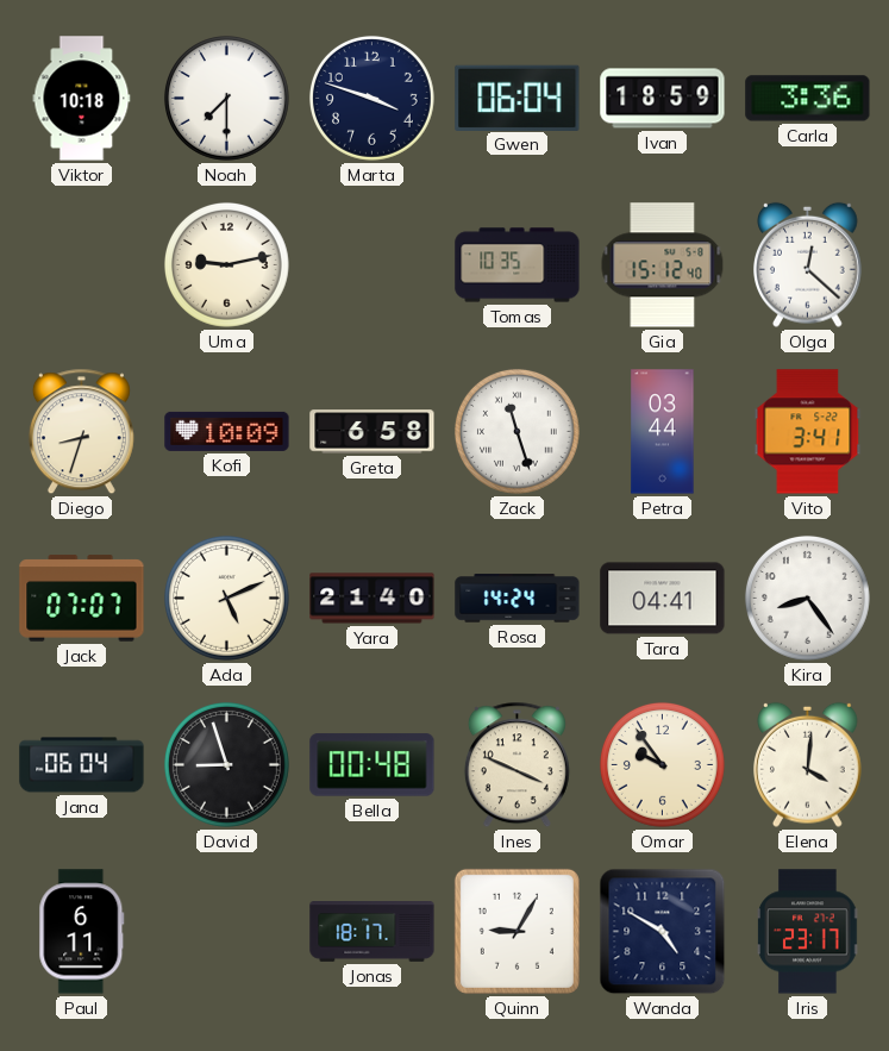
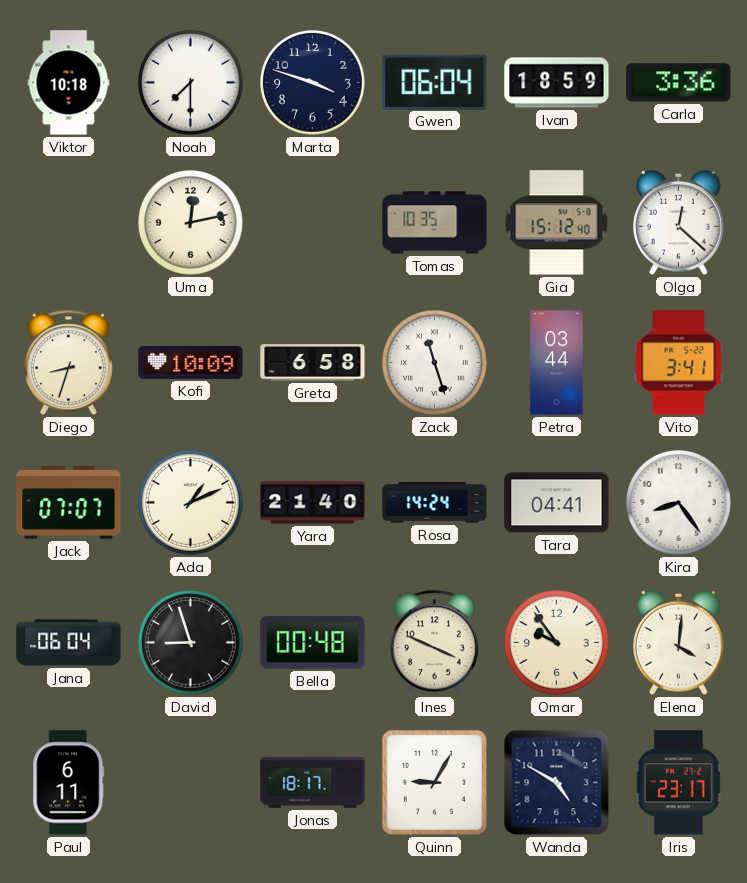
Uma: 9:13 -> 12:13
Ada: 5:11 -> 1:11
